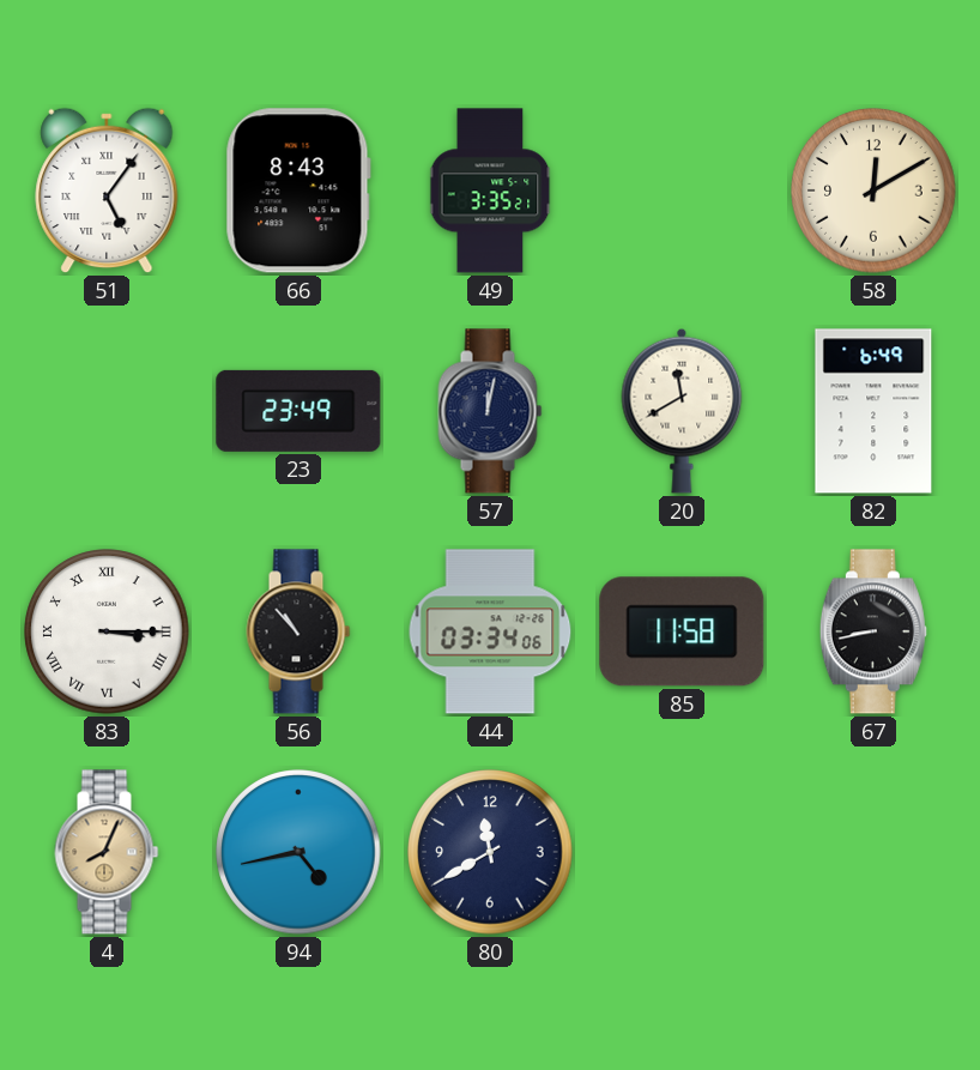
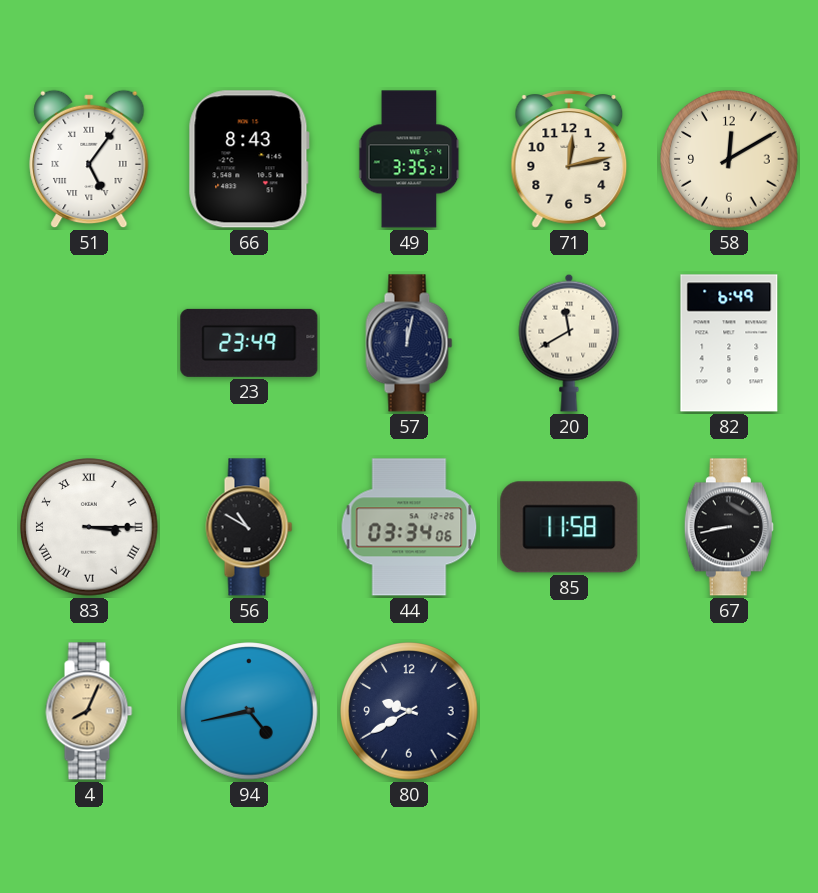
71: none -> 12:13
56: 10:53 -> 10:50
80: 11:40 -> 9:40
